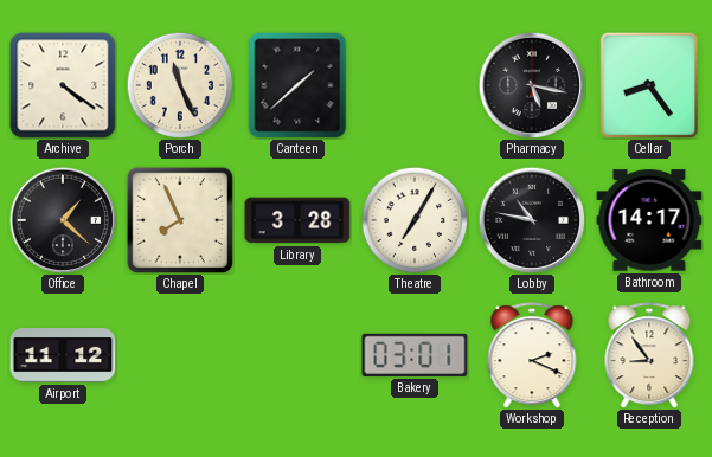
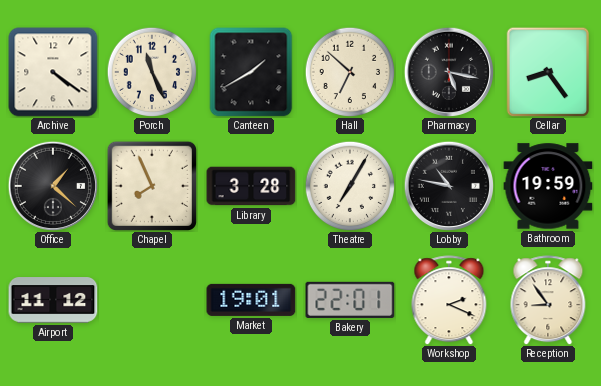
Canteen: 1:38 -> 1:40
Hall: none -> 6:52
Bathroom: 14:17 -> 19:59
Market: none -> 19:01
Bakery: 03:01 -> 22:01
